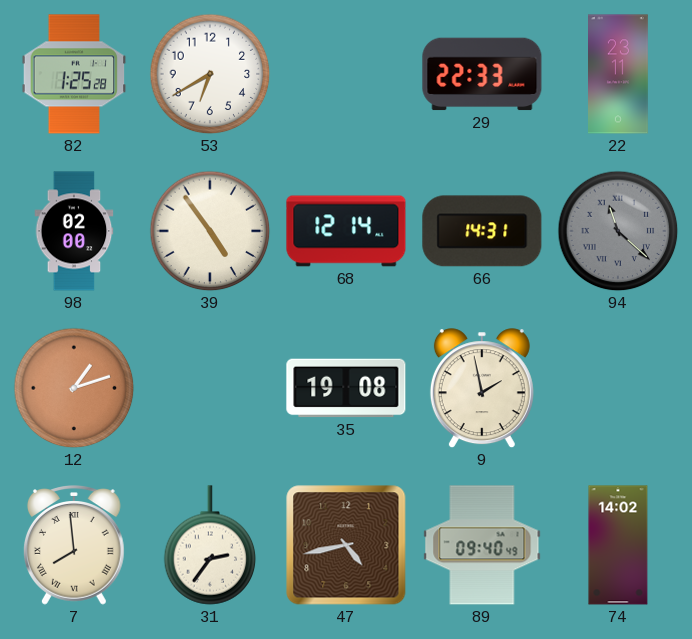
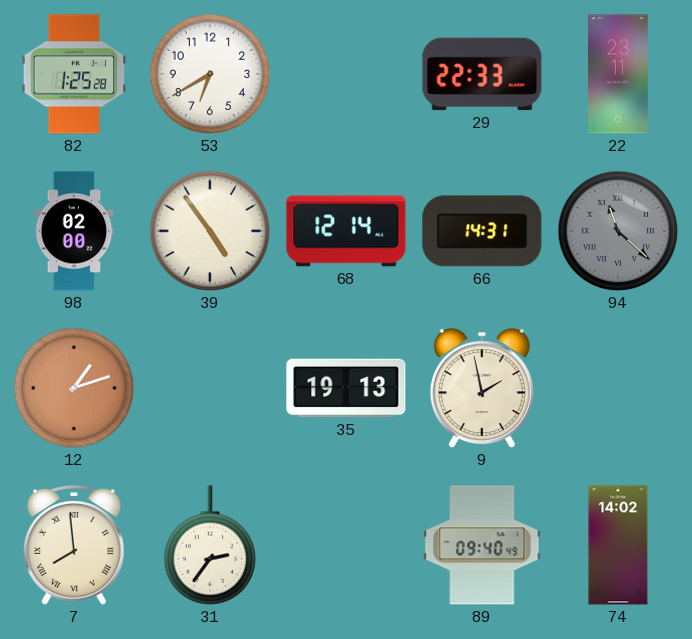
35: 19:08 -> 19:13
47: 4:43 -> none
